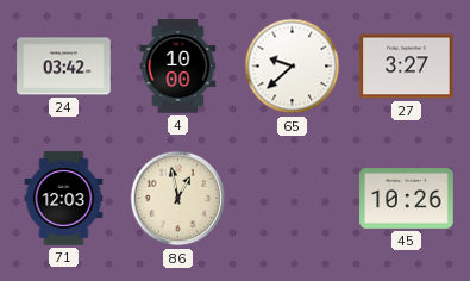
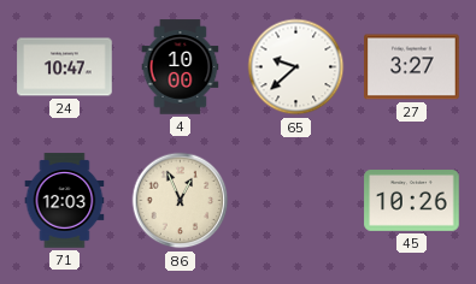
24: 03:42 -> 10:47
86: 12:58 -> 12:56
